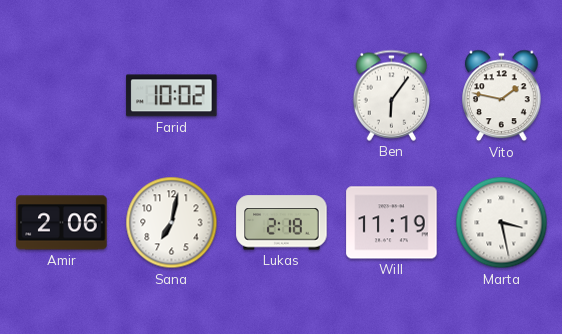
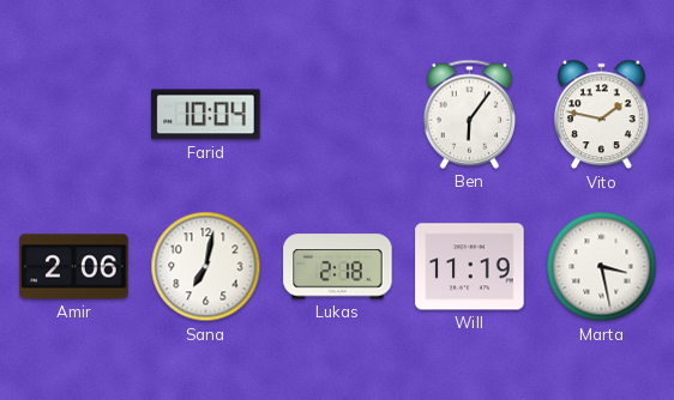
Farid: 10:02 -> 10:04
